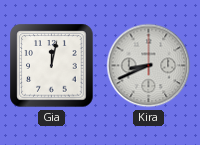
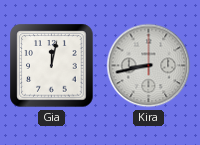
Kira: 8:41 -> 8:43
